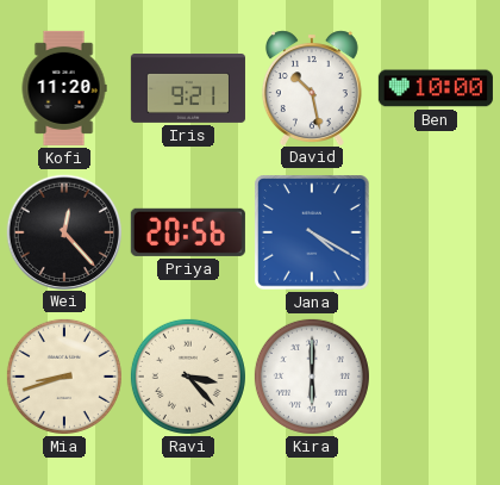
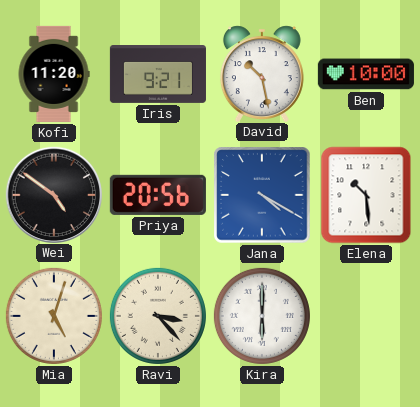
Wei: 12:23 -> 4:51
Elena: none -> 10:29
Mia: 8:42 -> 5:03
